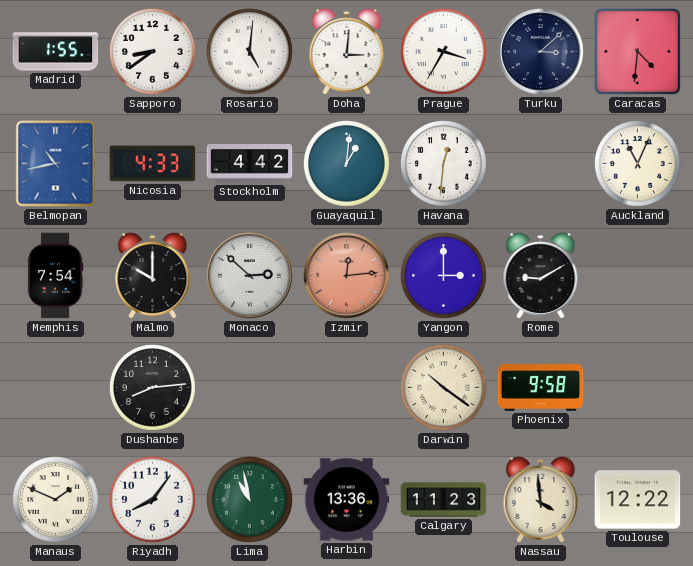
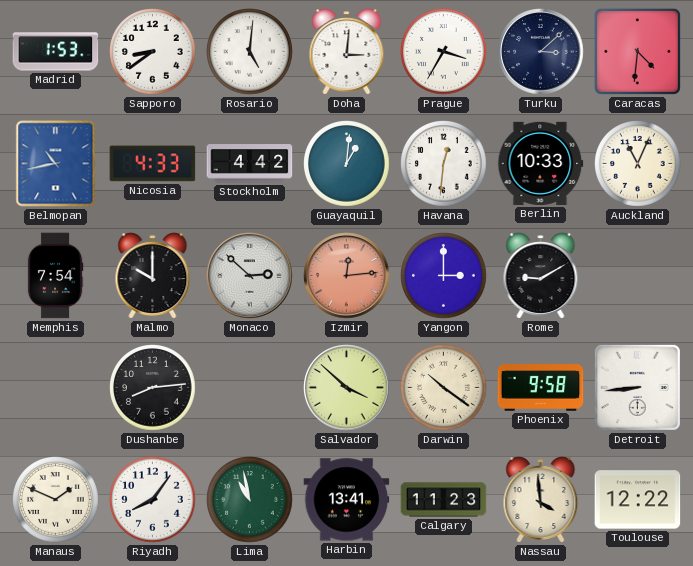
Madrid: 1:55 -> 1:53
Berlin: none -> 10:33
Salvador: none -> 3:52
Detroit: none -> 8:44
Harbin: 13:36 -> 13:41
